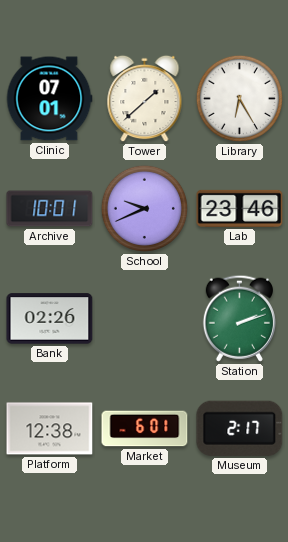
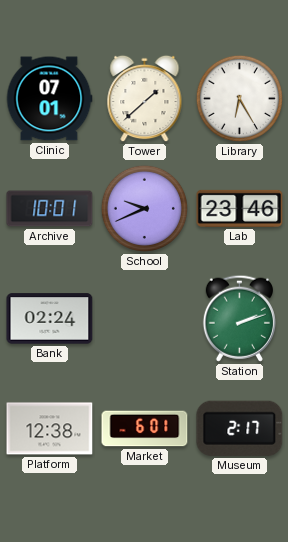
Bank: 02:26 -> 02:24
